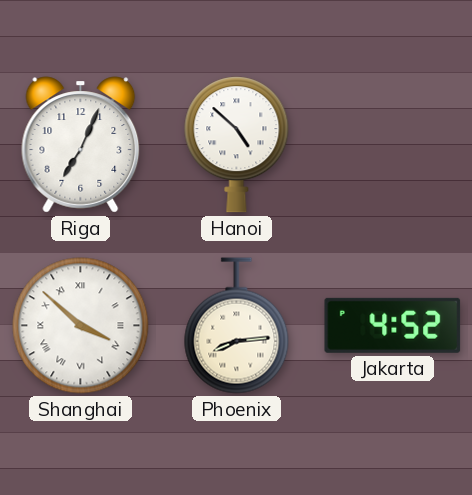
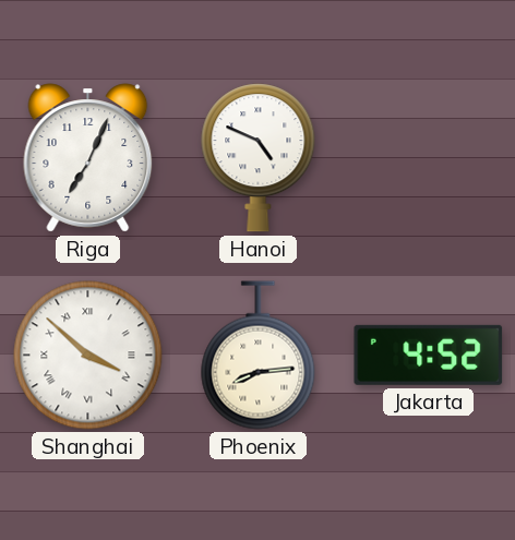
Hanoi: 4:52 -> 4:49
